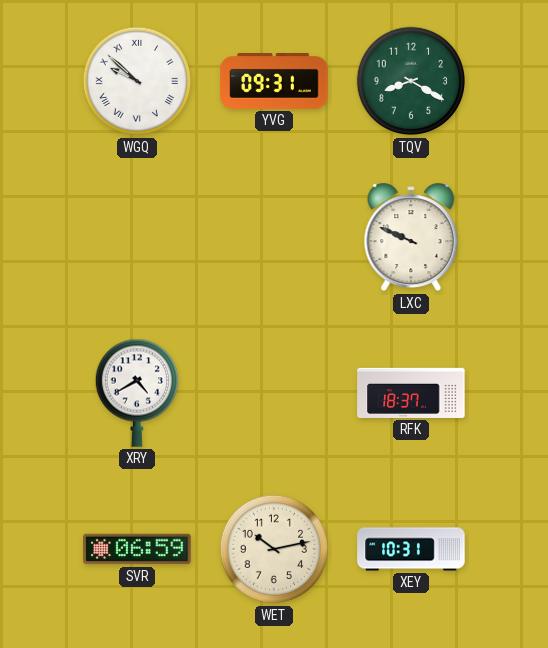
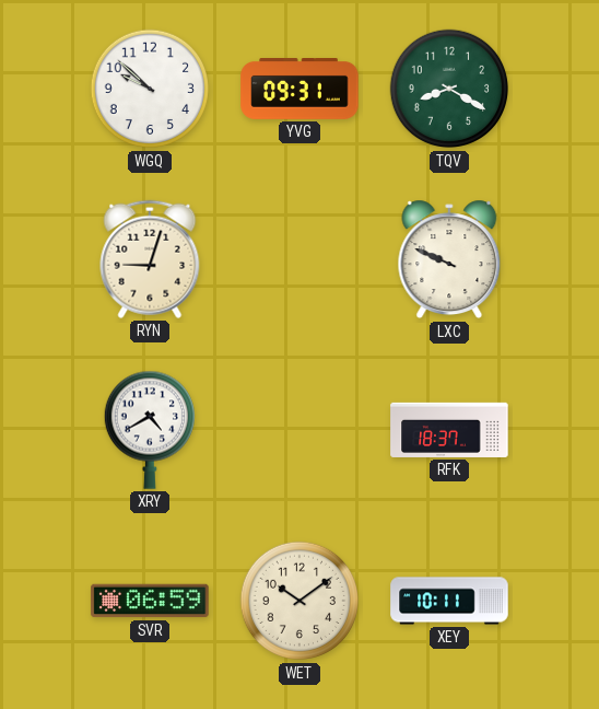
WGQ numerals: Roman -> Arabic
RYN: none -> 9:03
WET: 10:13 -> 10:09
XEY: 10:31 -> 10:11
